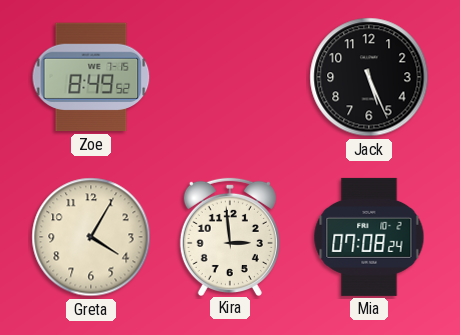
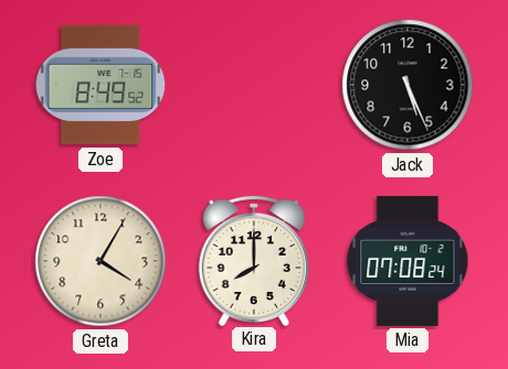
Kira: 2:59 -> 8:00
